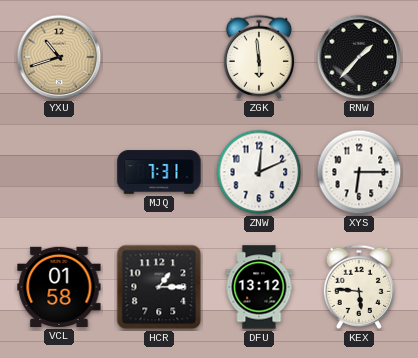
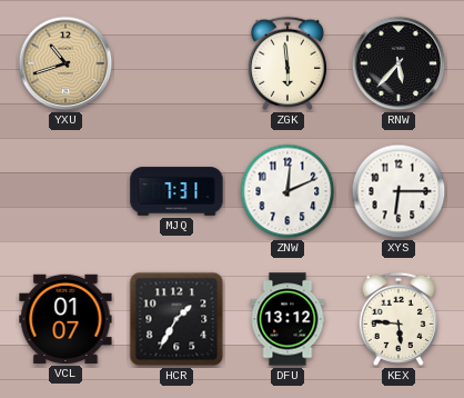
RNW: 1:37 -> 5:37
VCL: 01:58 -> 01:07
HCR: 1:15 -> 1:35
